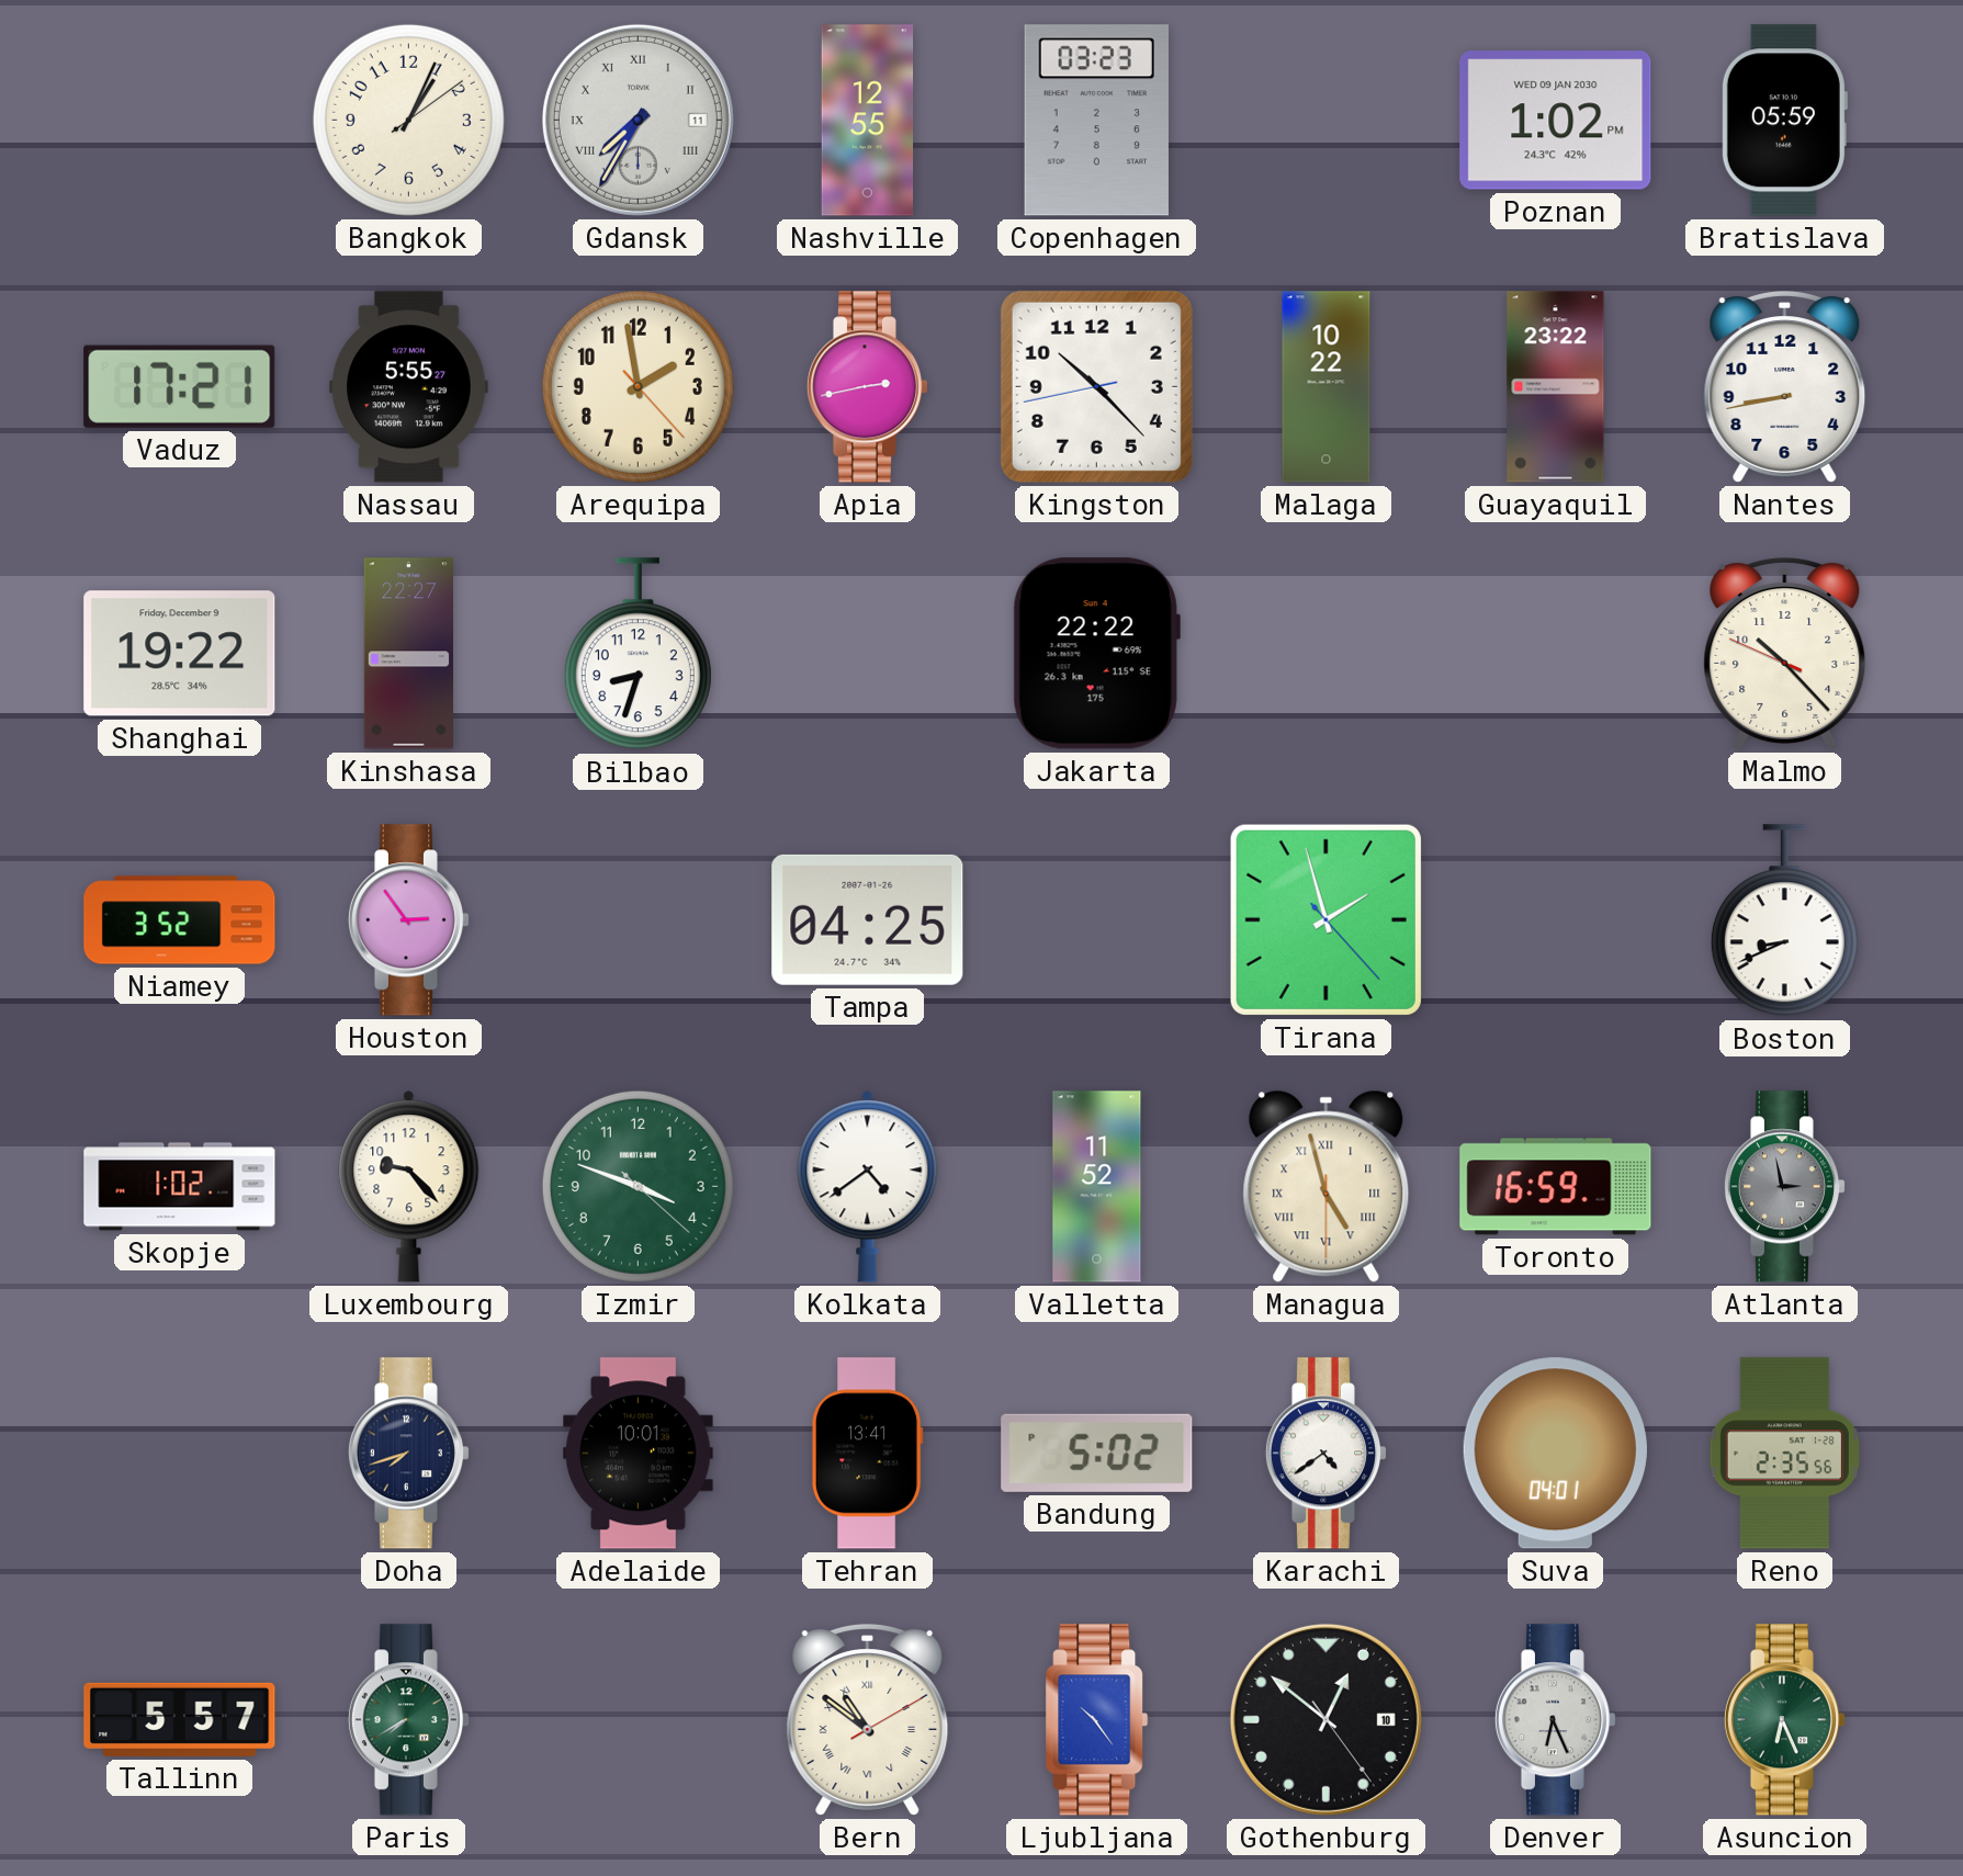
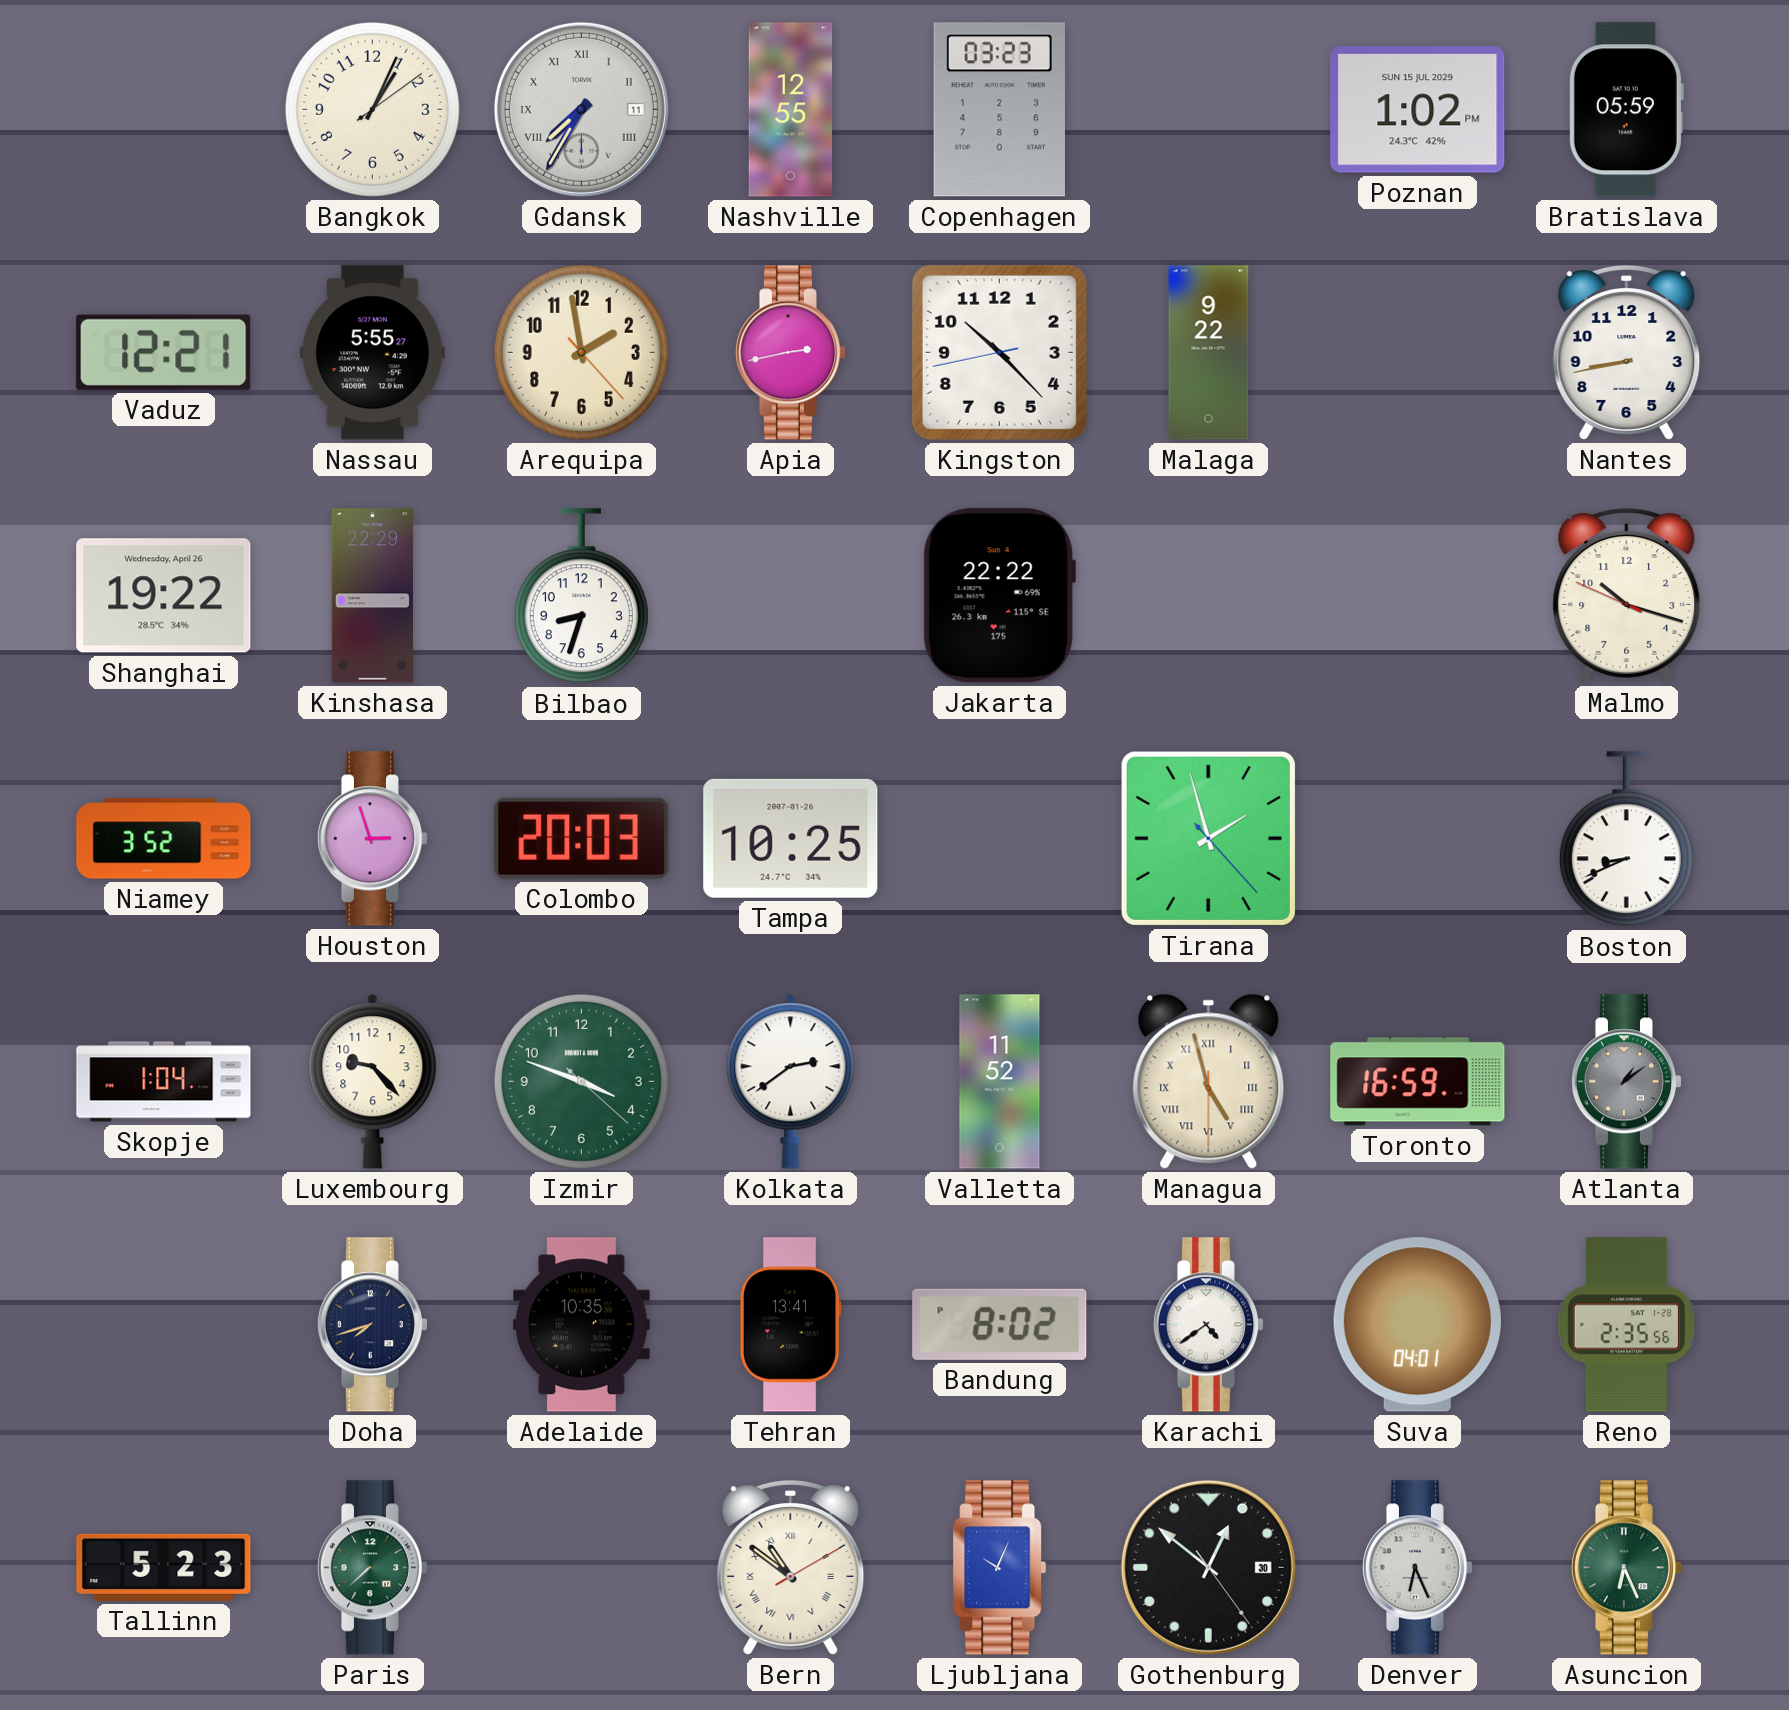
Poznan date: WED 09 JAN 2030 -> SUN 15 JUL 2029
Vaduz: 17:21 -> 12:21
Malaga: 10:22 -> 9:22
Guayaquil: 23:22 -> none
Shanghai date: Friday, December 9 -> Wednesday, April 26
Kinshasa: 22:27 -> 22:29
Malmo: 10:22 -> 10:17
Houston: 2:54 -> 2:57
Colombo: none -> 20:03
Tampa: 04:25 -> 10:25
Skopje: 1:02 -> 1:04
Kolkata: 4:39 -> 2:39
Atlanta: 2:58 -> 1:09
Adelaide: 10:01 -> 10:35
Bandung: 5:02 -> 8:02
Tallinn: 5:57 -> 5:23
Paris: 7:40 -> 7:38
Ljubljana: 10:24 -> 10:04
Gothenburg date: 10 -> 30
